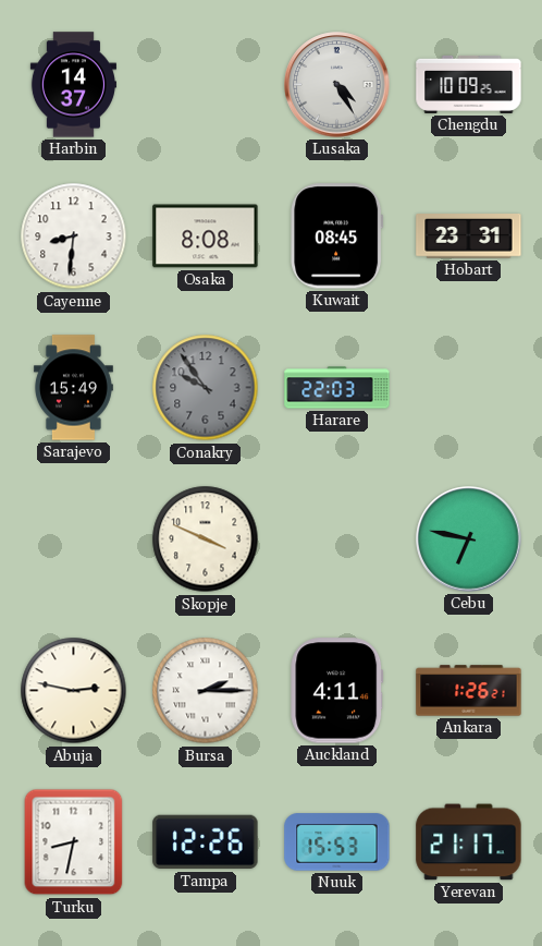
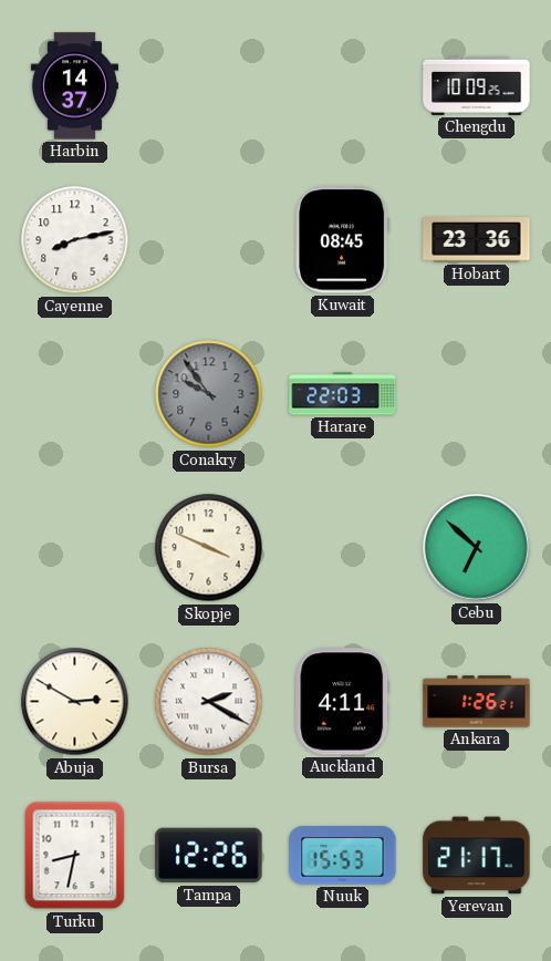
Lusaka: 4:25 -> none
Cayenne: 8:31 -> 8:13
Osaka: 8:08 -> none
Hobart: 23:31 -> 23:36
Sarajevo: 15:49 -> none
Cebu: 6:47 -> 6:52
Abuja: 2:47 -> 2:50
Bursa: 2:15 -> 2:20
